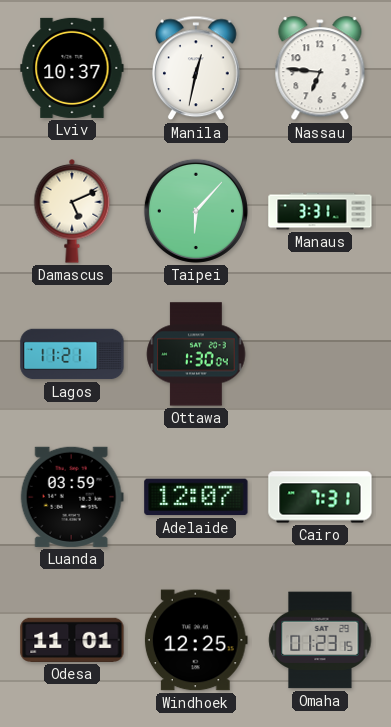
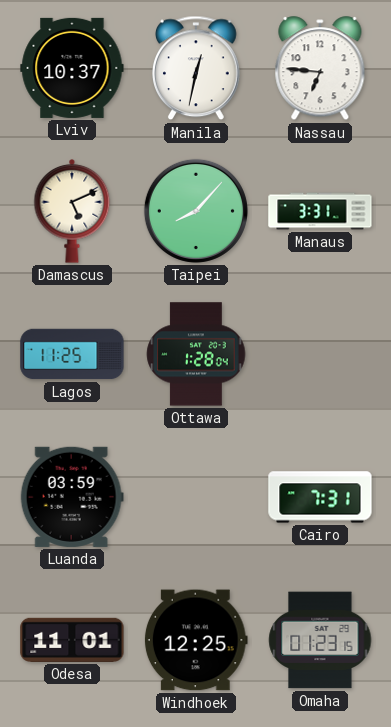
Taipei: 6:07 -> 8:07
Lagos: 11:21 -> 11:25
Ottawa: 1:30 -> 1:28
Adelaide: 12:07 -> none
